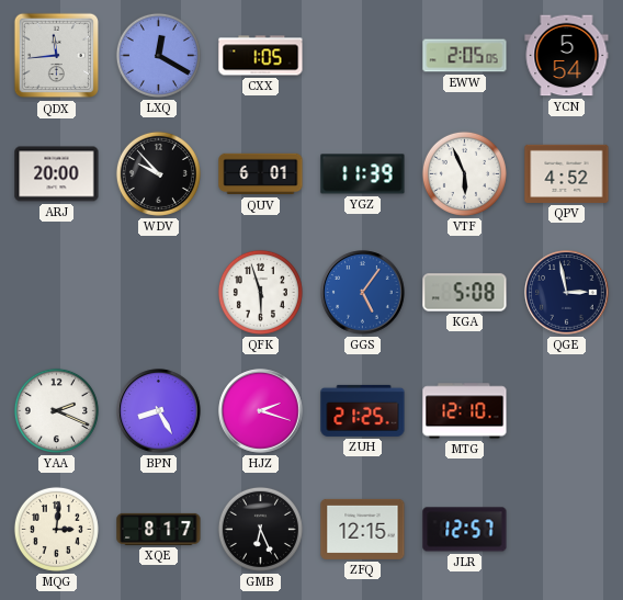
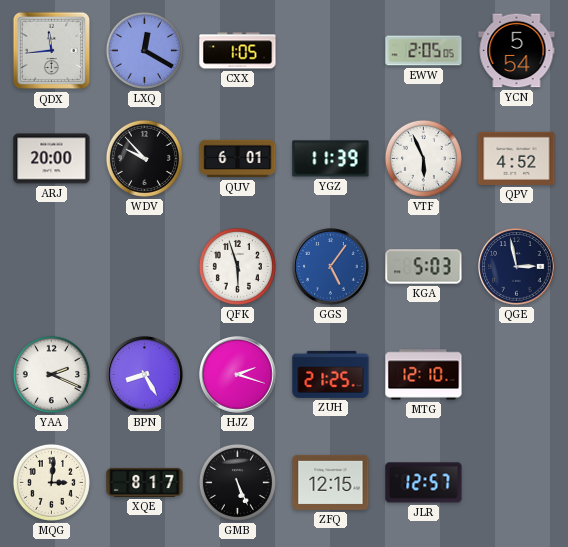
KGA: 5:08 -> 5:03
GMB: 6:26 -> 5:26
